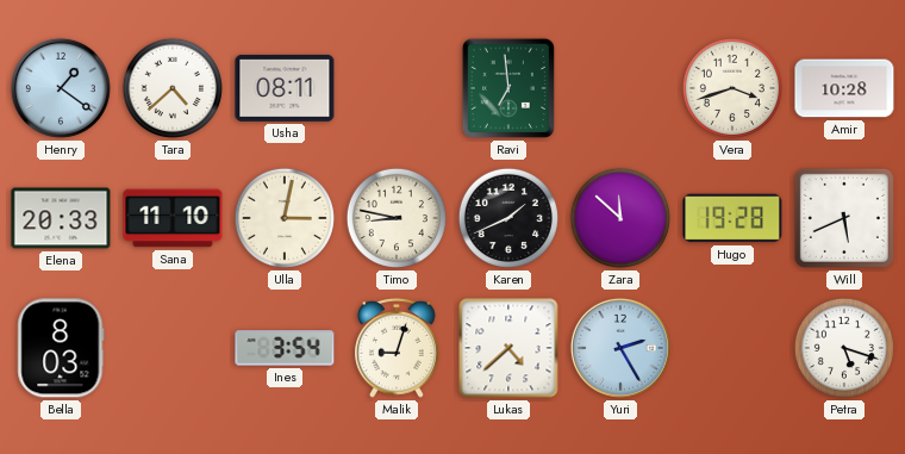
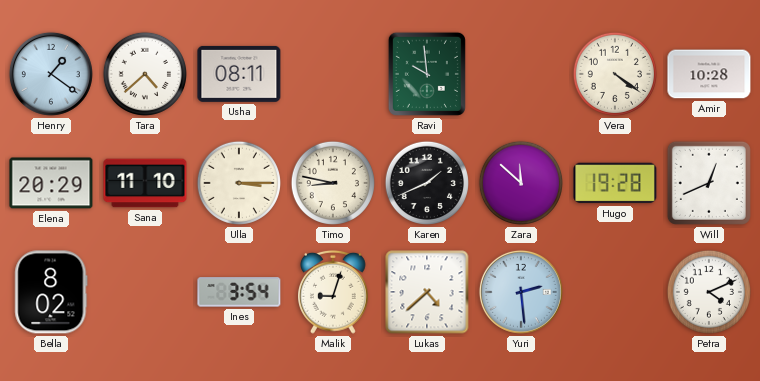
Ravi: 6:59 -> 9:59
Vera: 3:42 -> 4:21
Elena: 20:33 -> 20:29
Ulla: 3:02 -> 3:15
Will: 5:41 -> 12:41
Bella: 8:03 -> 8:02
Yuri: 2:25 -> 2:29
Petra: 5:18 -> 4:11
